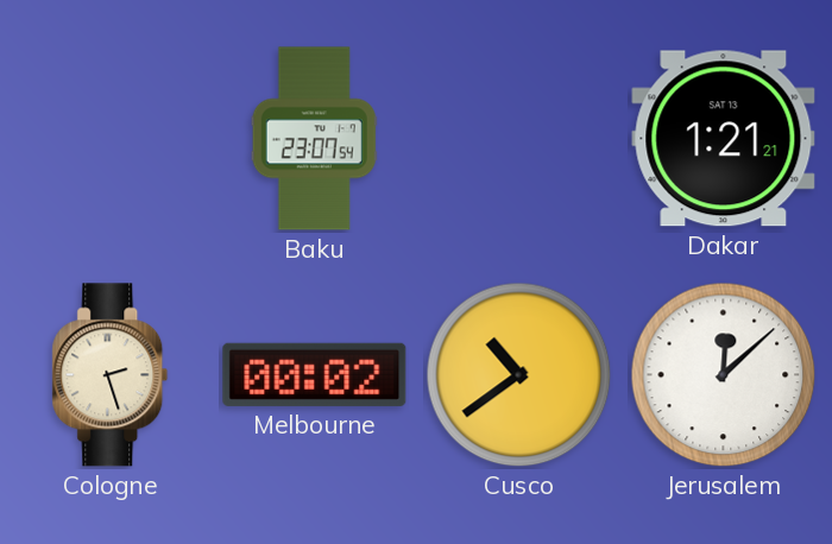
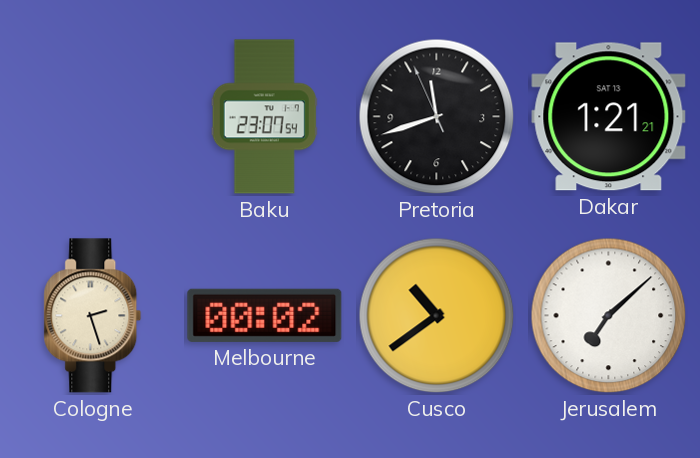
Pretoria: none -> 11:41
Jerusalem: 12:08 -> 7:08
